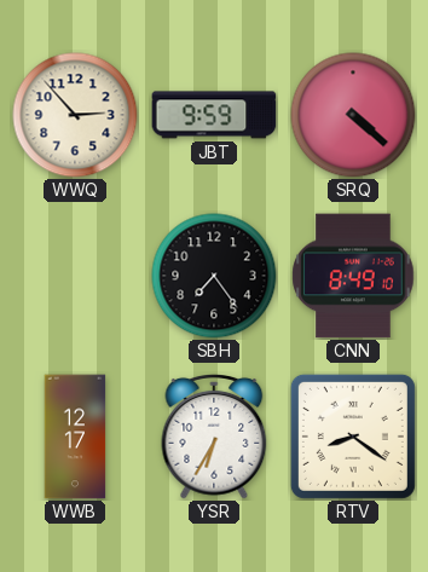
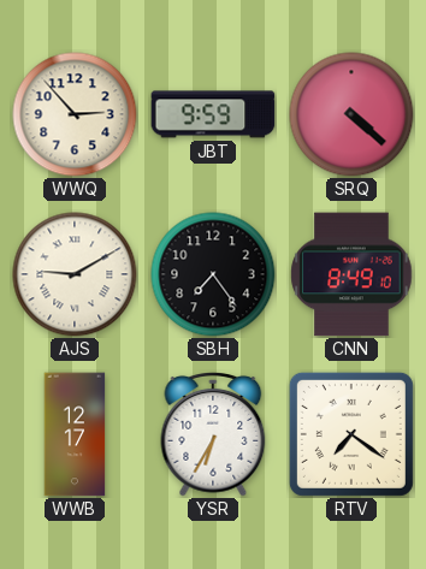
AJS: none -> 9:10
RTV: 8:21 -> 7:21
